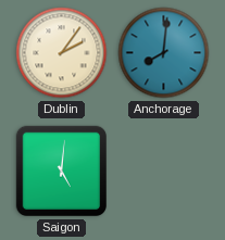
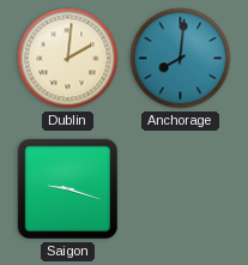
Dublin: 2:06 -> 2:01
Saigon: 5:01 -> 9:18
